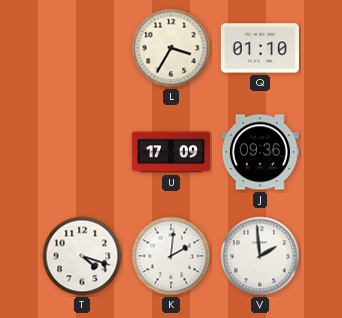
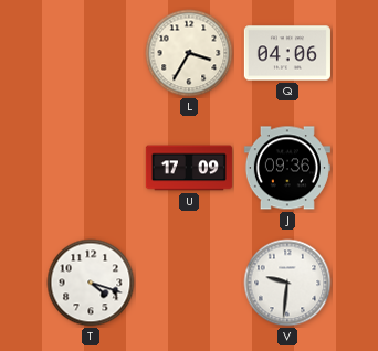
Q: 01:10 -> 04:06
K: 2:01 -> none
V: 1:59 -> 9:31
